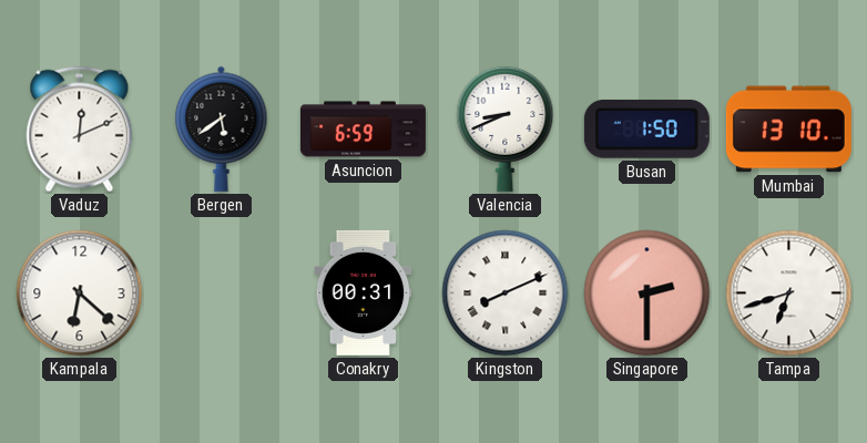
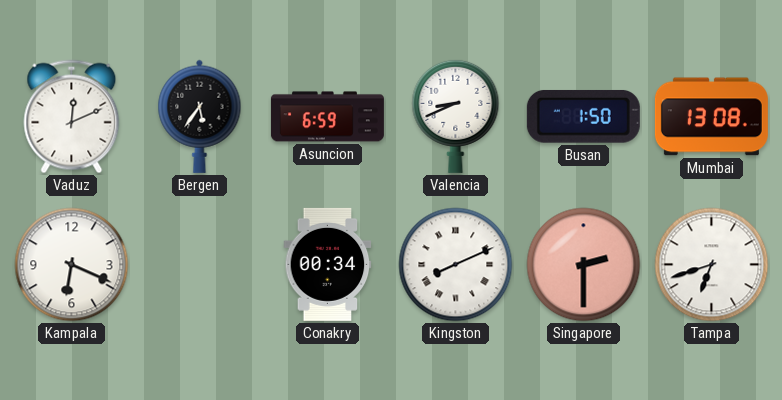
Bergen: 5:39 -> 5:36
Mumbai: 13:10 -> 13:08
Kampala: 6:22 -> 6:19
Conakry: 00:31 -> 00:34
